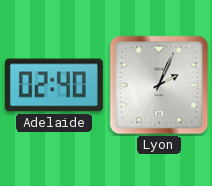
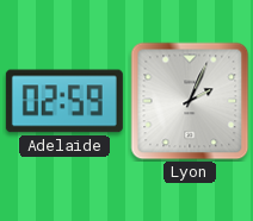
Adelaide: 02:40 -> 02:59
